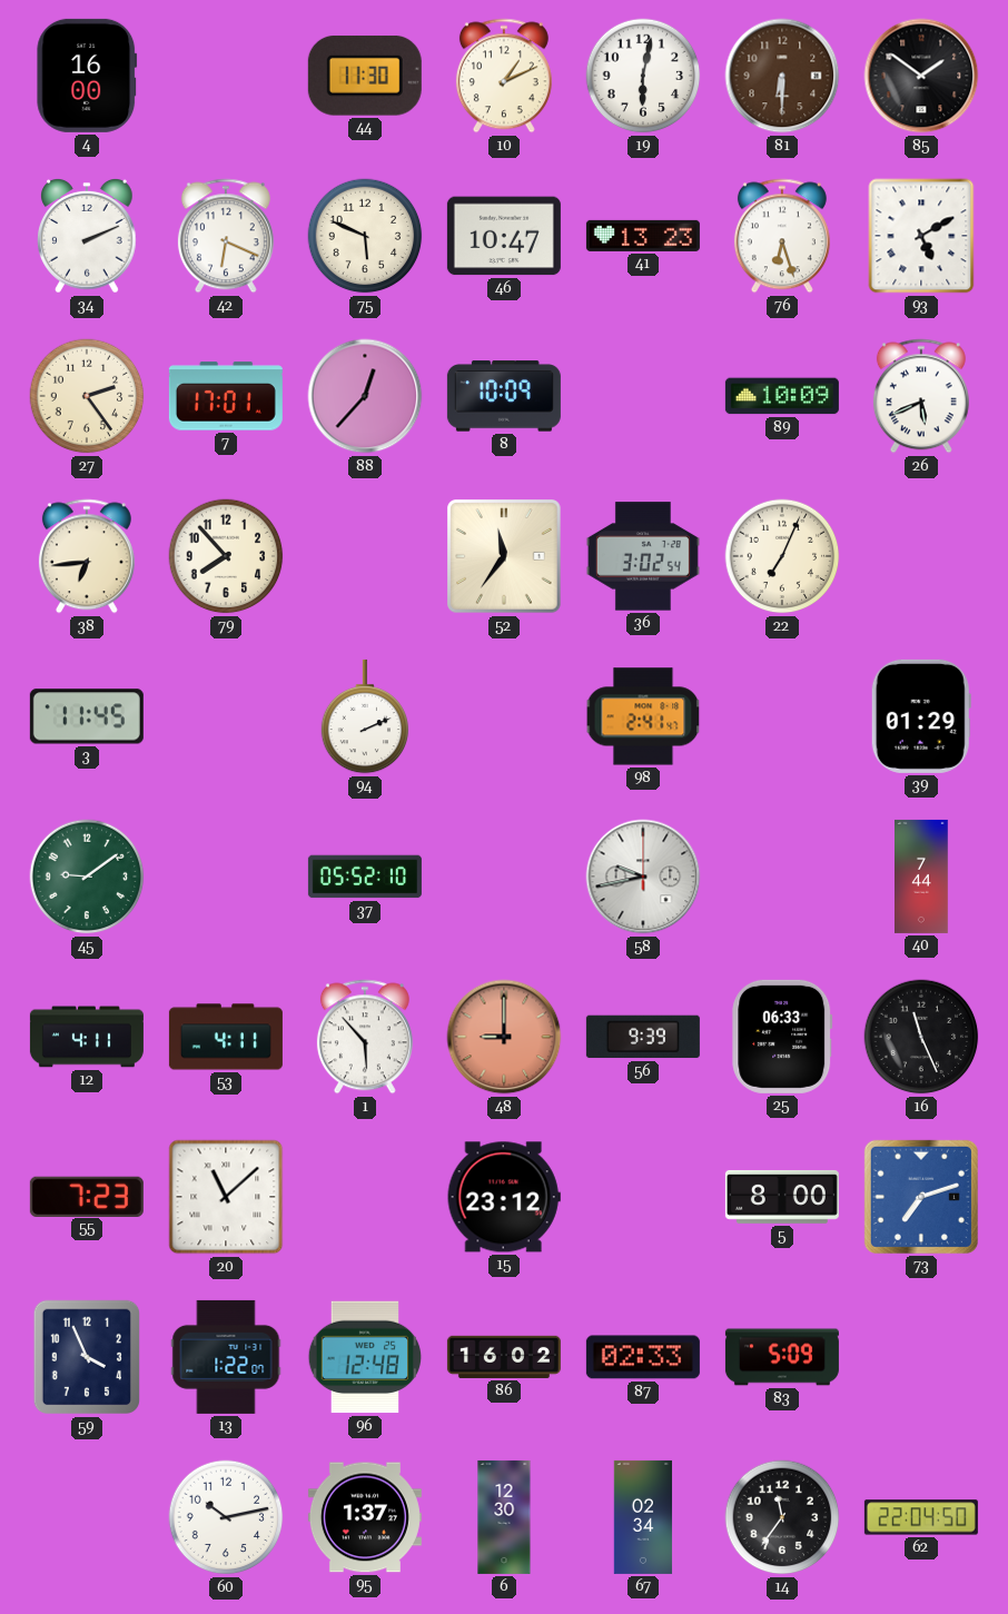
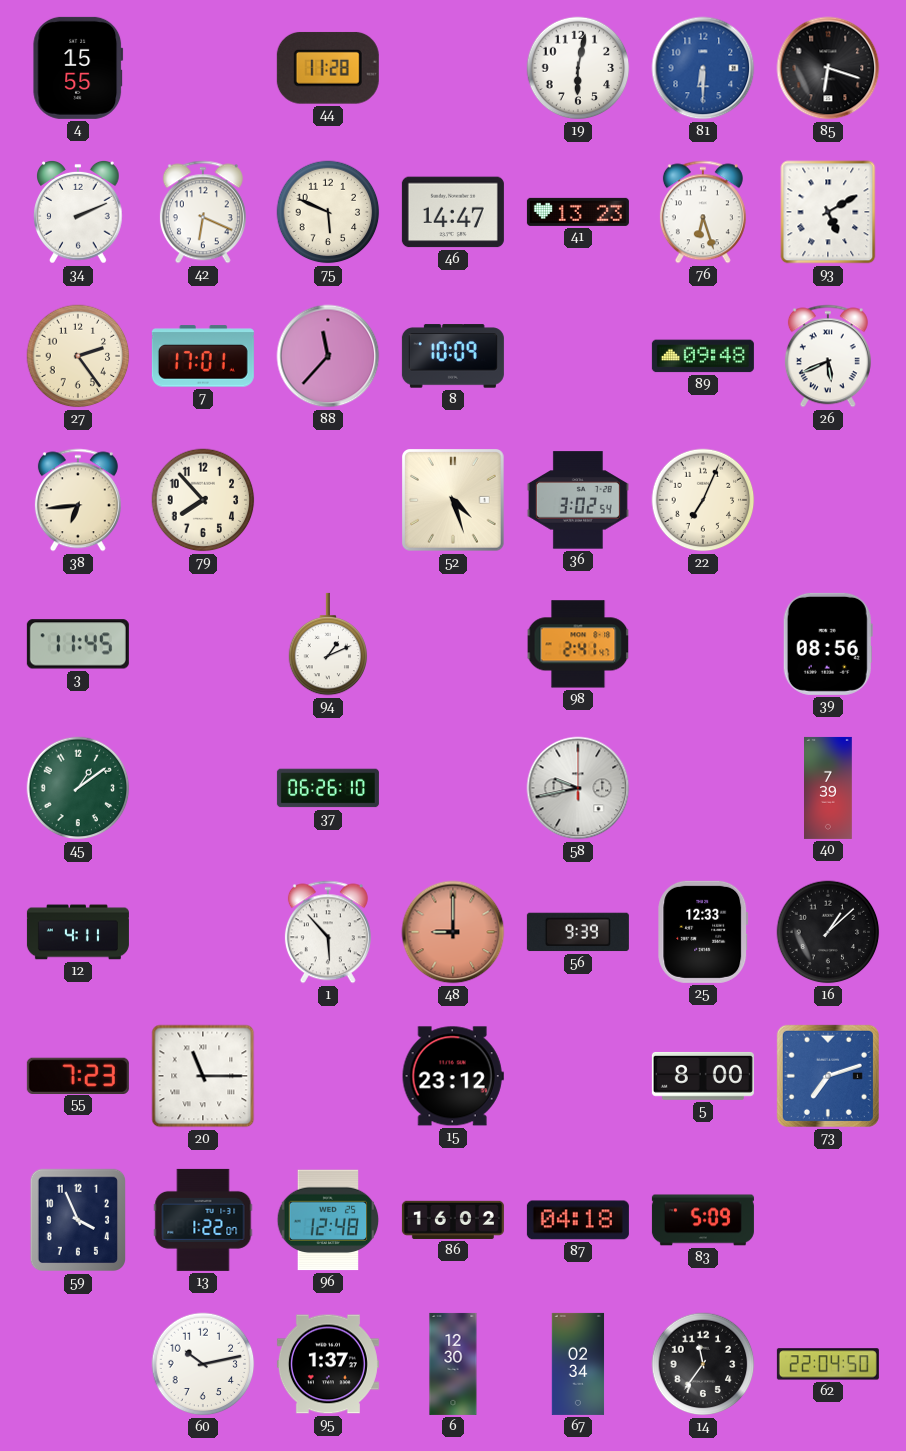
4: 16:00 -> 15:55
44: 11:30 -> 11:28
10: 1:11 -> none
81 dial: brown -> blue
85: 1:51 -> 6:18
46: 10:47 -> 14:47
88: 12:37 -> 11:37
89: 10:09 -> 09:48
52: 11:36 -> 4:27
94: 2:11 -> 1:11
39: 01:29 -> 08:56
45: 9:09 -> 1:09
37: 05:52 -> 06:26
40: 7:44 -> 7:39
53: 4:11 -> none
25: 06:33 -> 12:33
16: 11:26 -> 1:08
20: 11:08 -> 11:15
87: 02:33 -> 04:18
